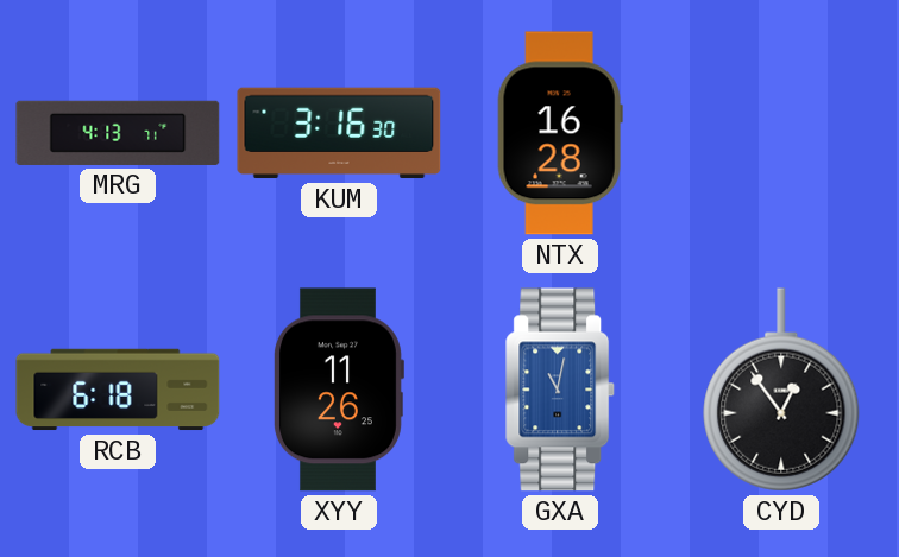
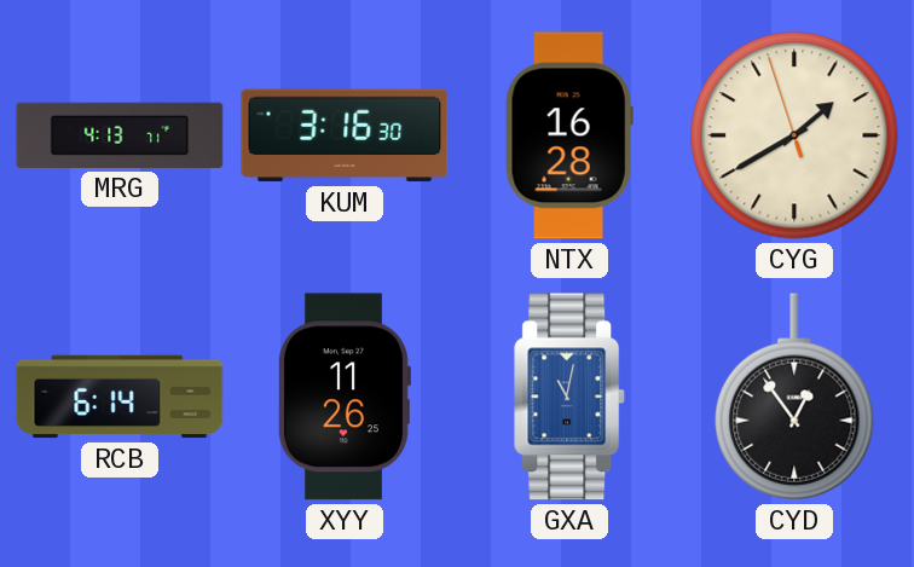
CYG: none -> 1:39
RCB: 6:18 -> 6:14
